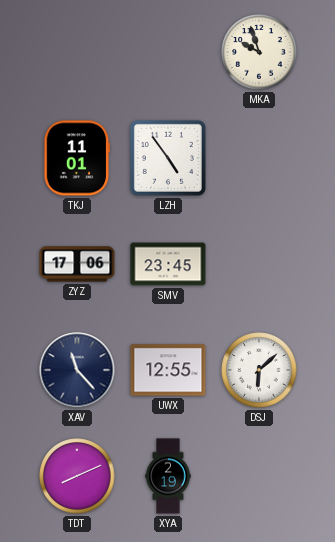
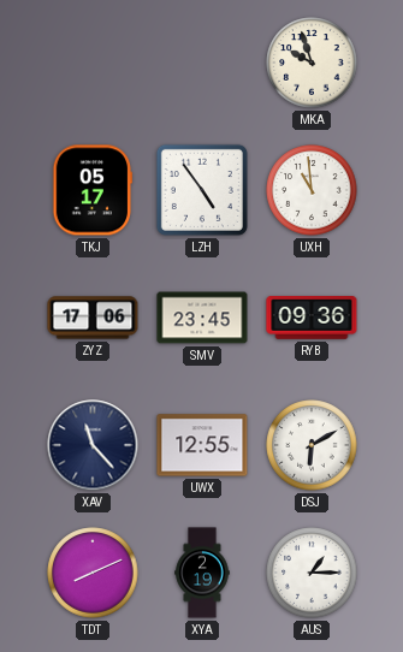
TKJ: 11:01 -> 05:17
UXH: none -> 10:59
RYB: none -> 09:36
DSJ: 6:08 -> 6:10
AUS: none -> 1:15
